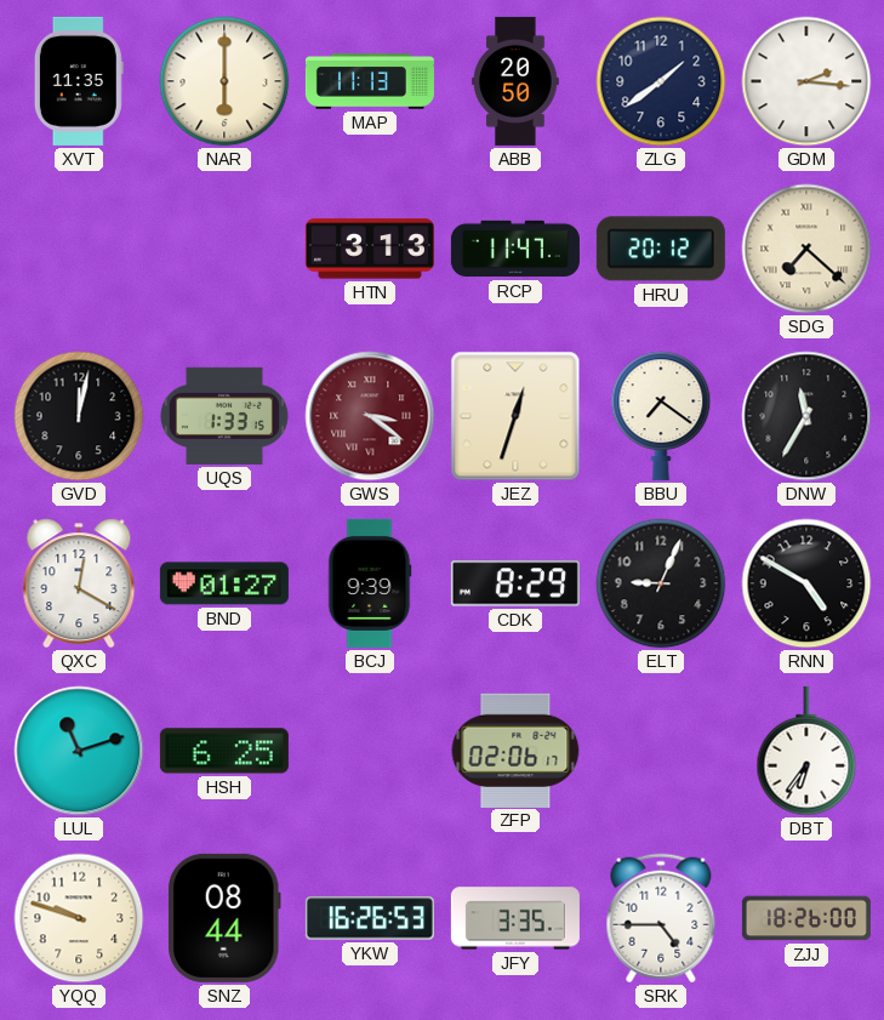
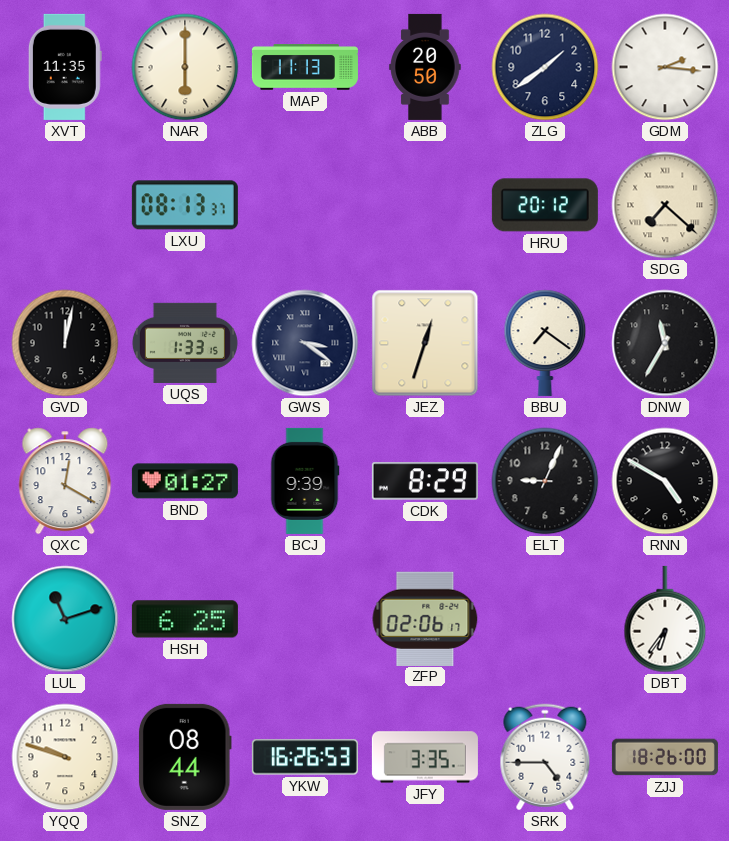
LXU: none -> 08:13
HTN: 3:13 -> none
RCP: 11:47 -> none
GWS dial: burgundy -> navy
